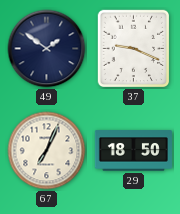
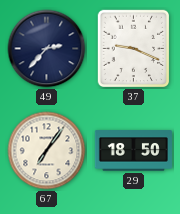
49: 1:51 -> 2:37
67: 7:04 -> 7:06
